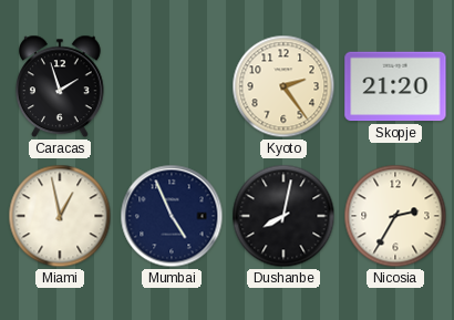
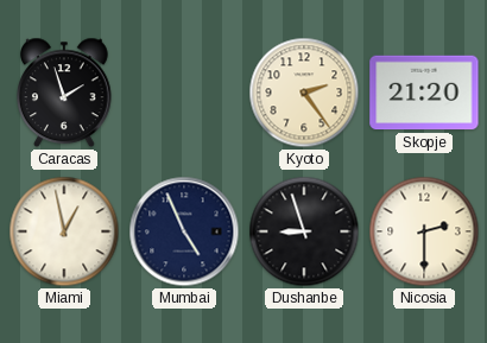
Dushanbe: 8:02 -> 8:57
Nicosia: 2:35 -> 2:30
